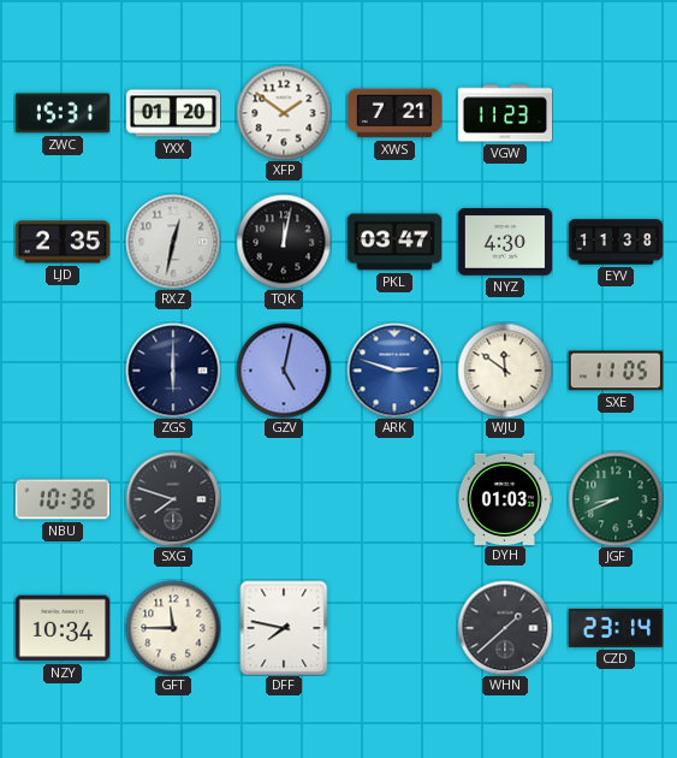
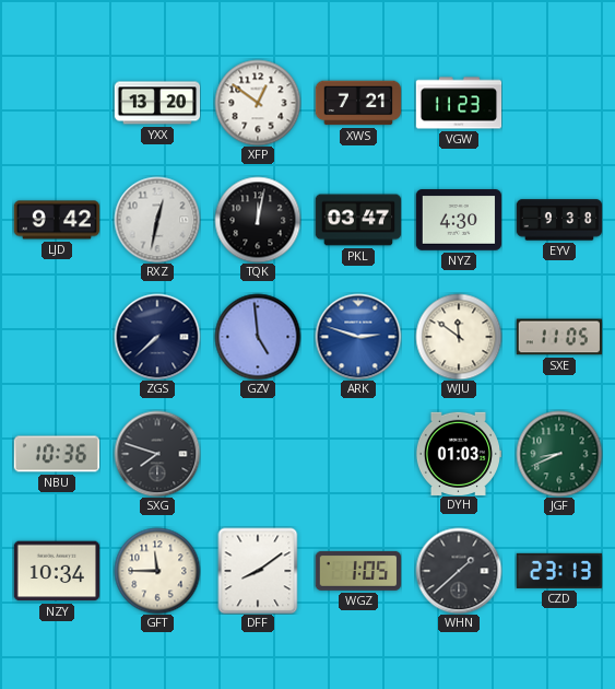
ZWC: 15:31 -> none
YXX: 01:20 -> 13:20
XFP: 1:51 -> 12:51
LJD: 2:35 -> 9:42
EYV: 11:38 -> 9:38
ZGS: 6:00 -> 7:38
GZV: 5:02 -> 4:59
DFF: 7:47 -> 8:09
WGZ: none -> 1:05
CZD: 23:14 -> 23:13
